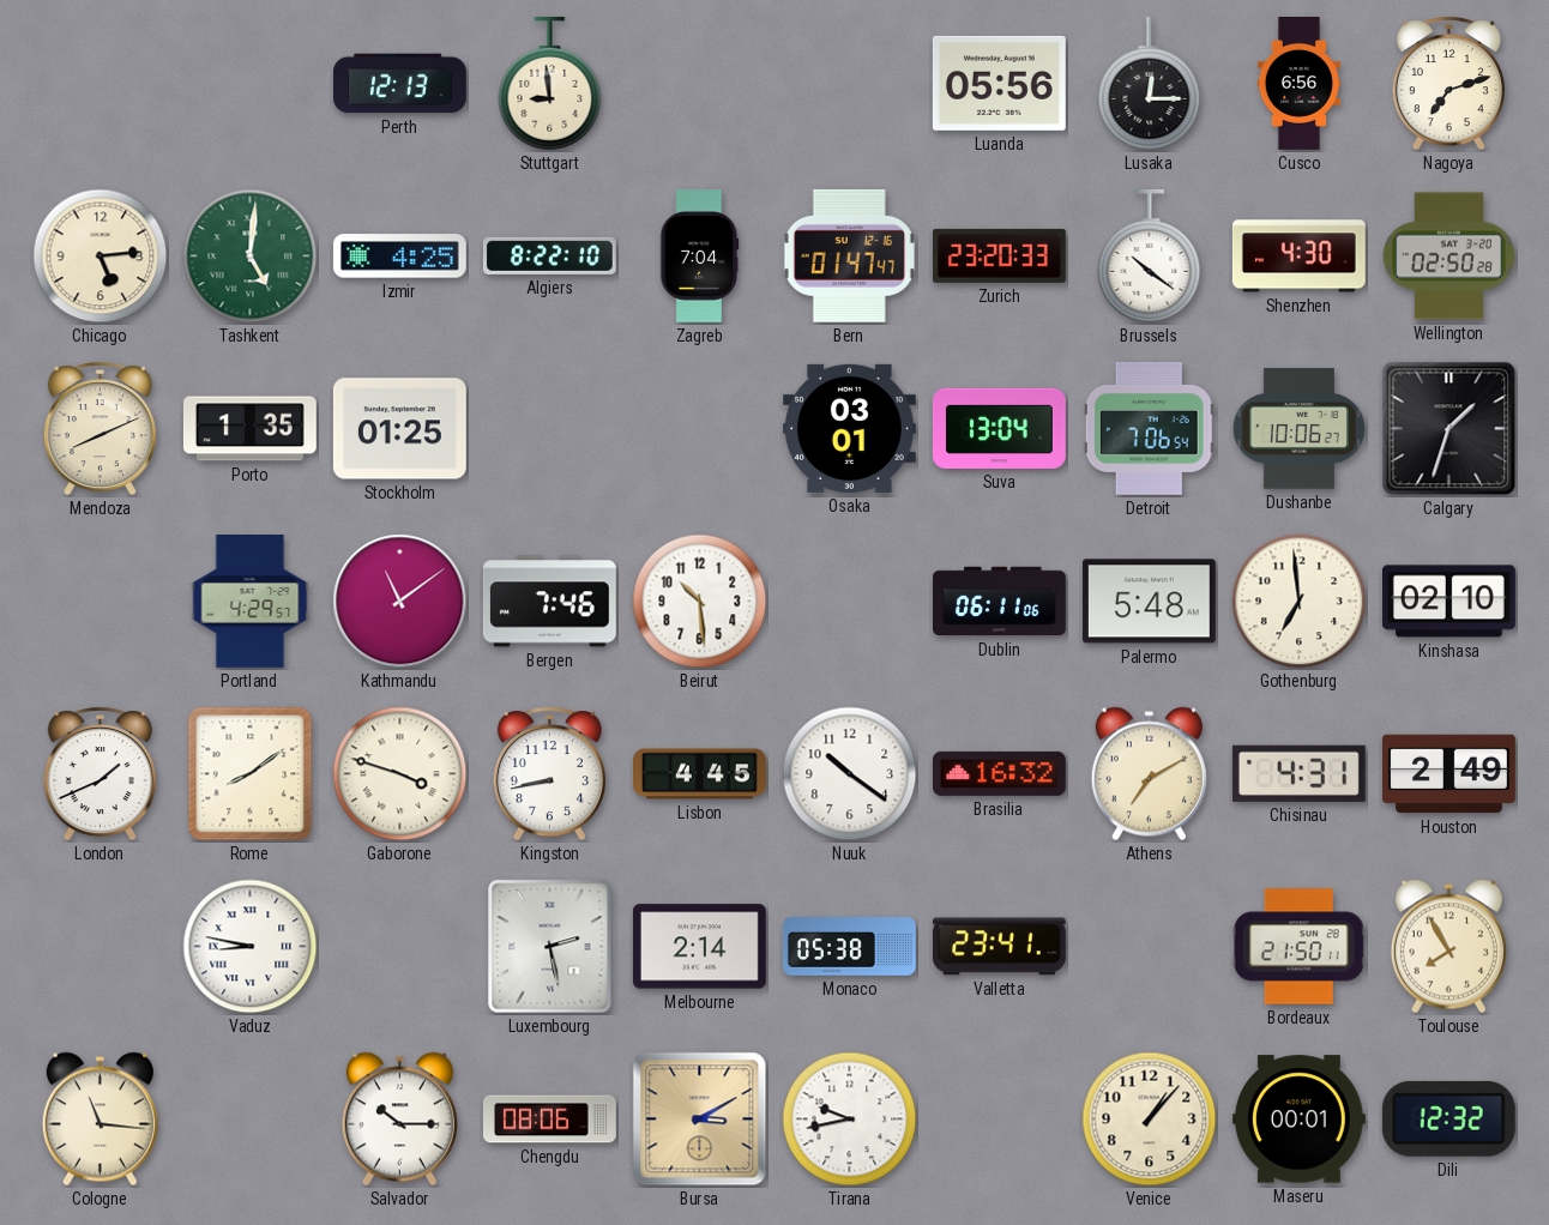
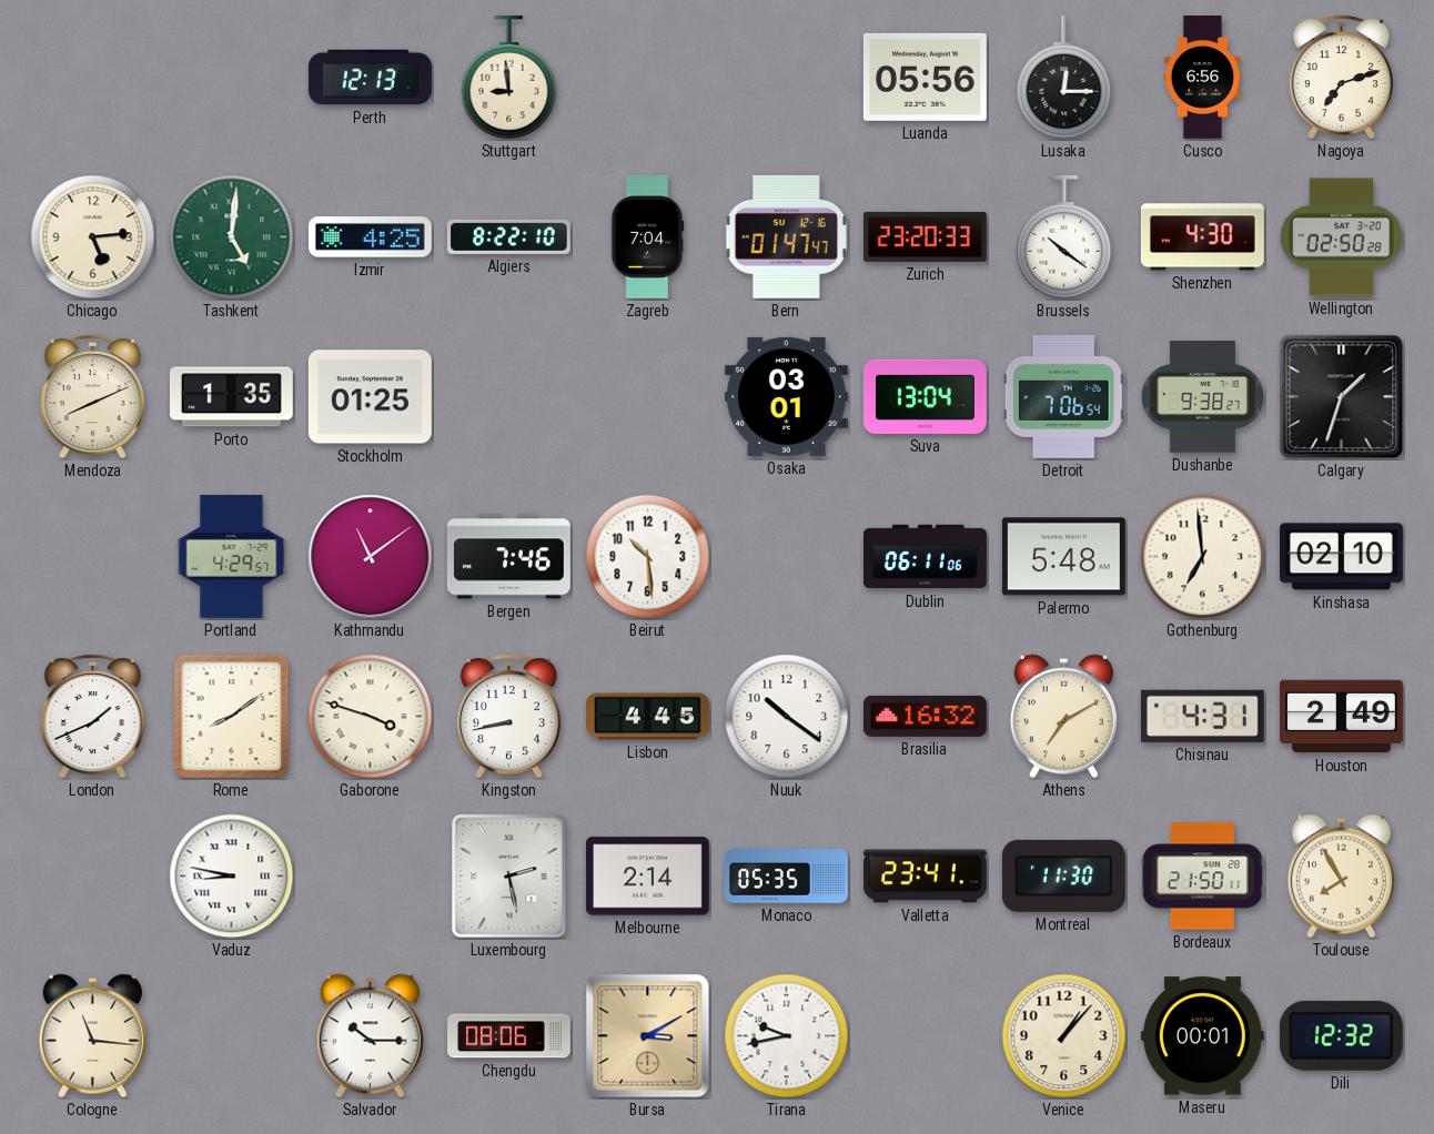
Dushanbe: 10:06 -> 9:38
Monaco: 05:38 -> 05:35
Montreal: none -> 11:30
